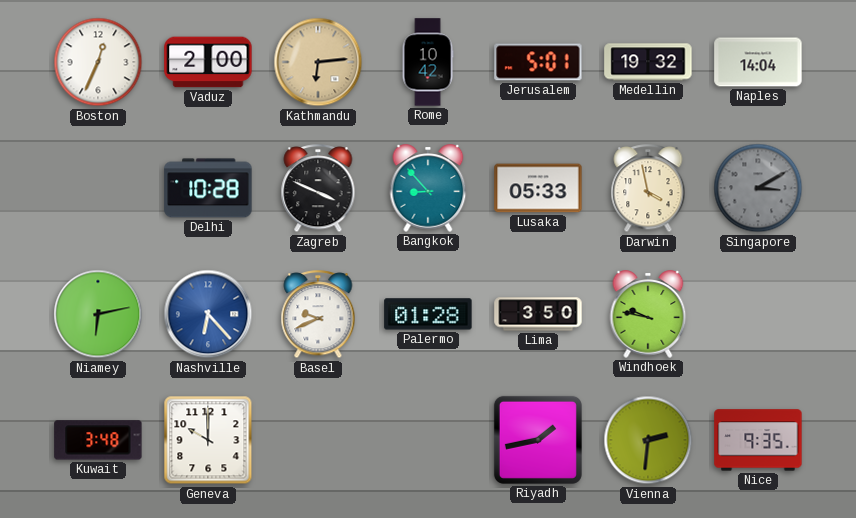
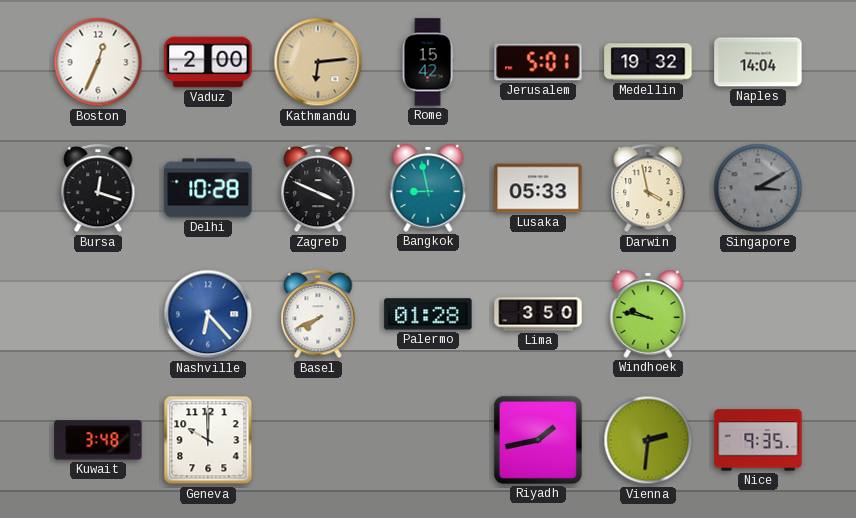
Rome: 10:42 -> 15:42
Bursa: none -> 12:18
Bangkok: 8:53 -> 8:58
Niamey: 6:13 -> none
Basel: 9:41 -> 7:41
